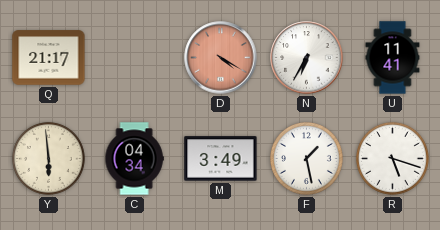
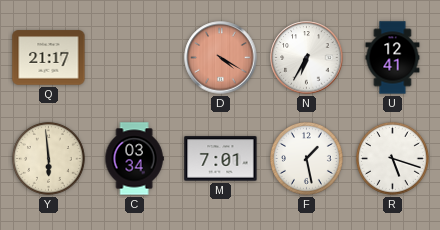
U: 11:41 -> 12:41
C: 04:34 -> 03:34
M: 3:49 -> 7:01
